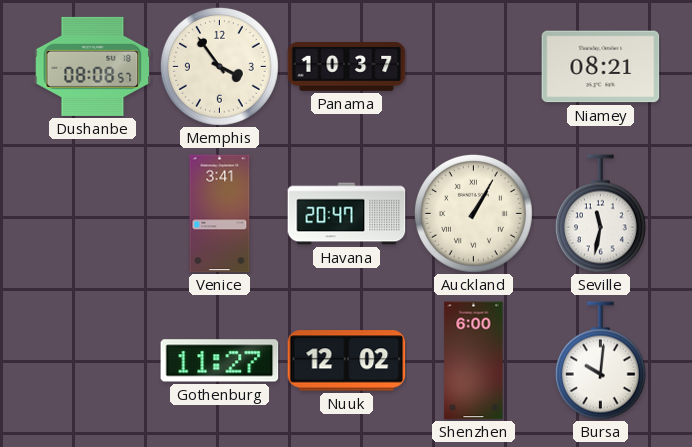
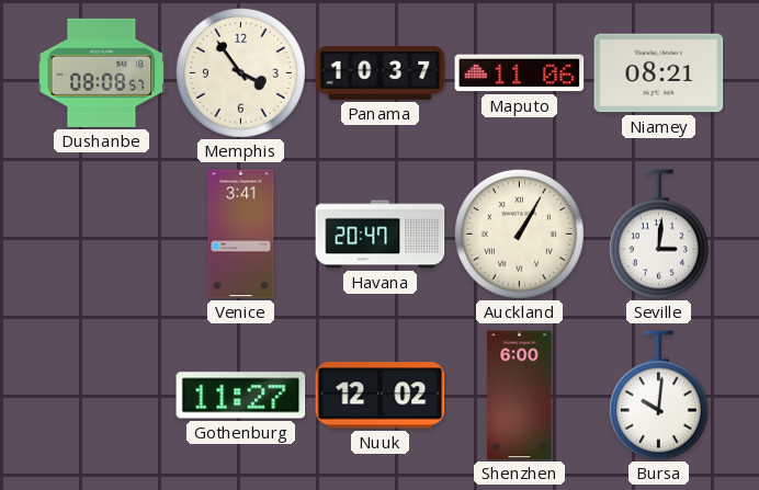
Maputo: none -> 11:06
Seville: 11:32 -> 3:01
